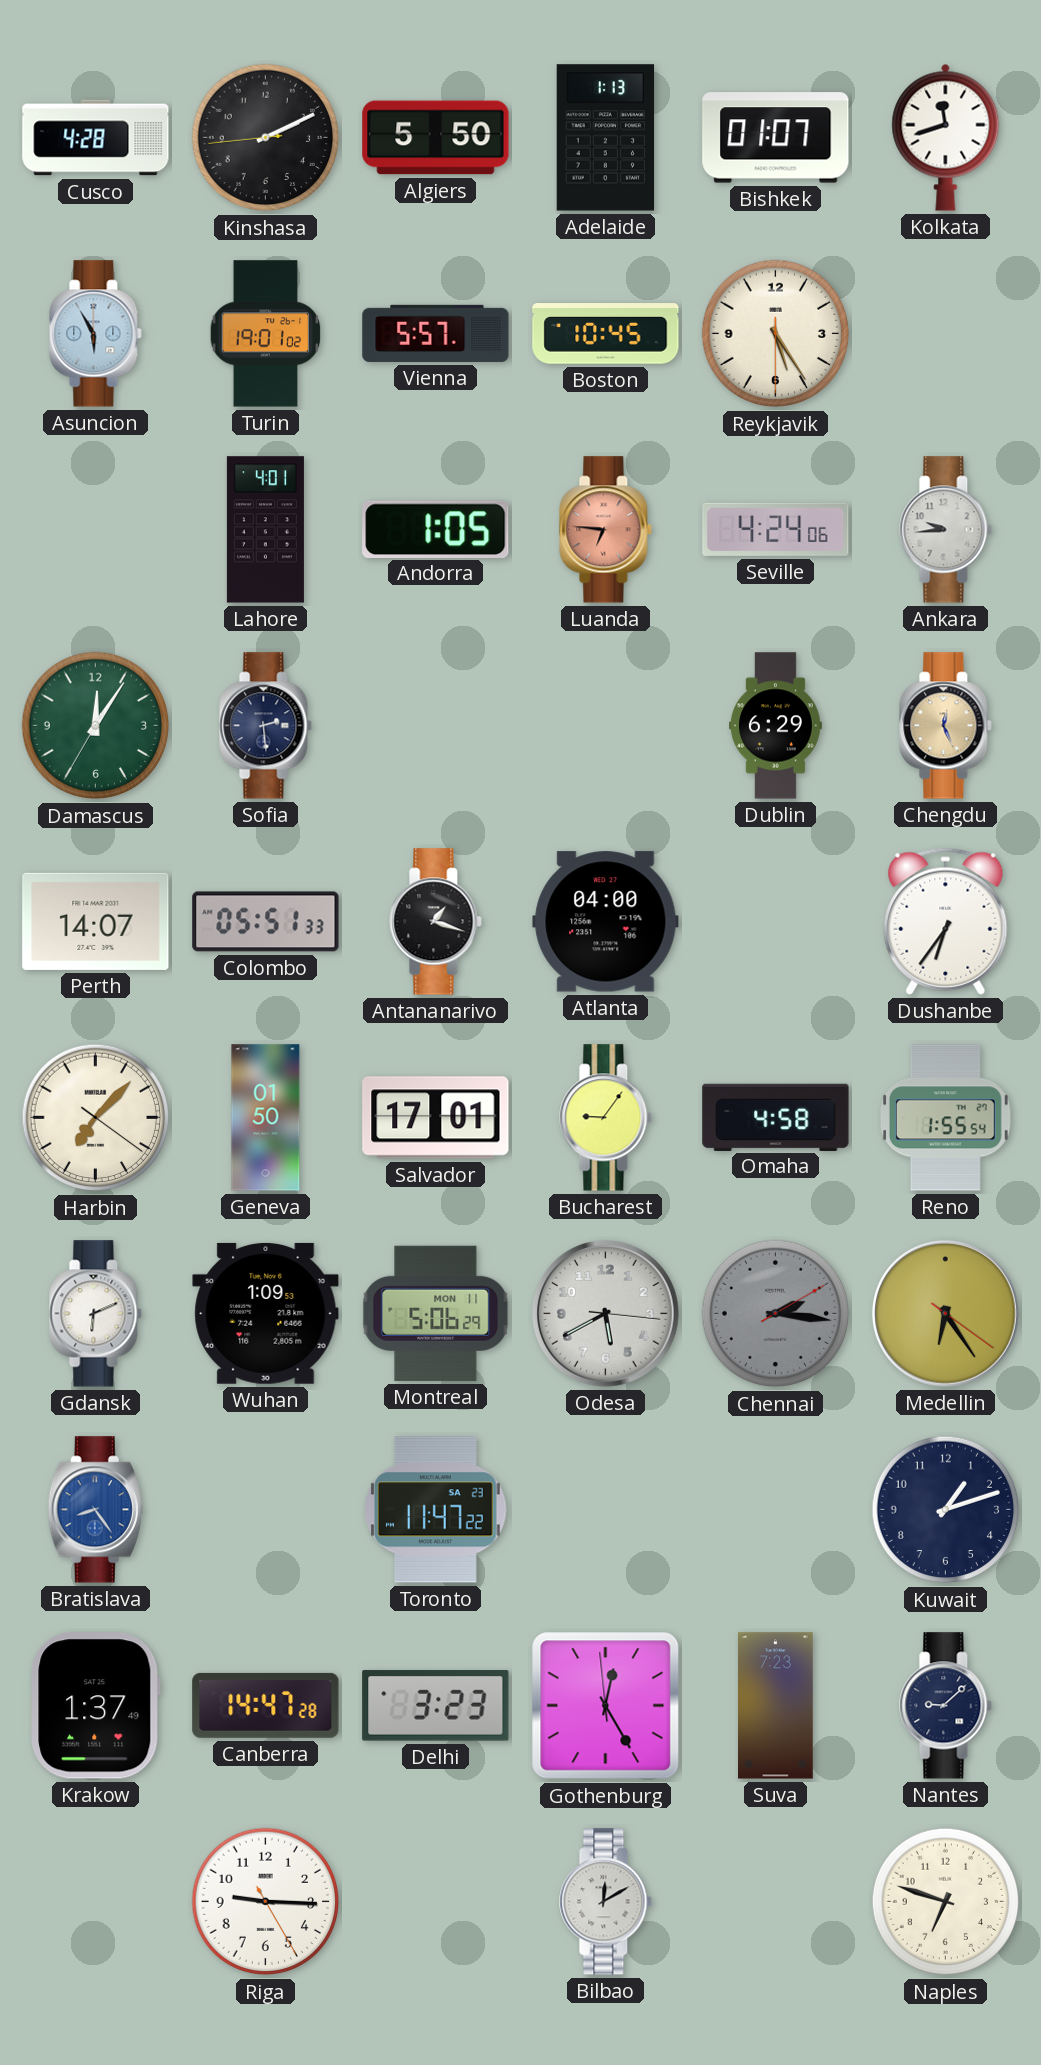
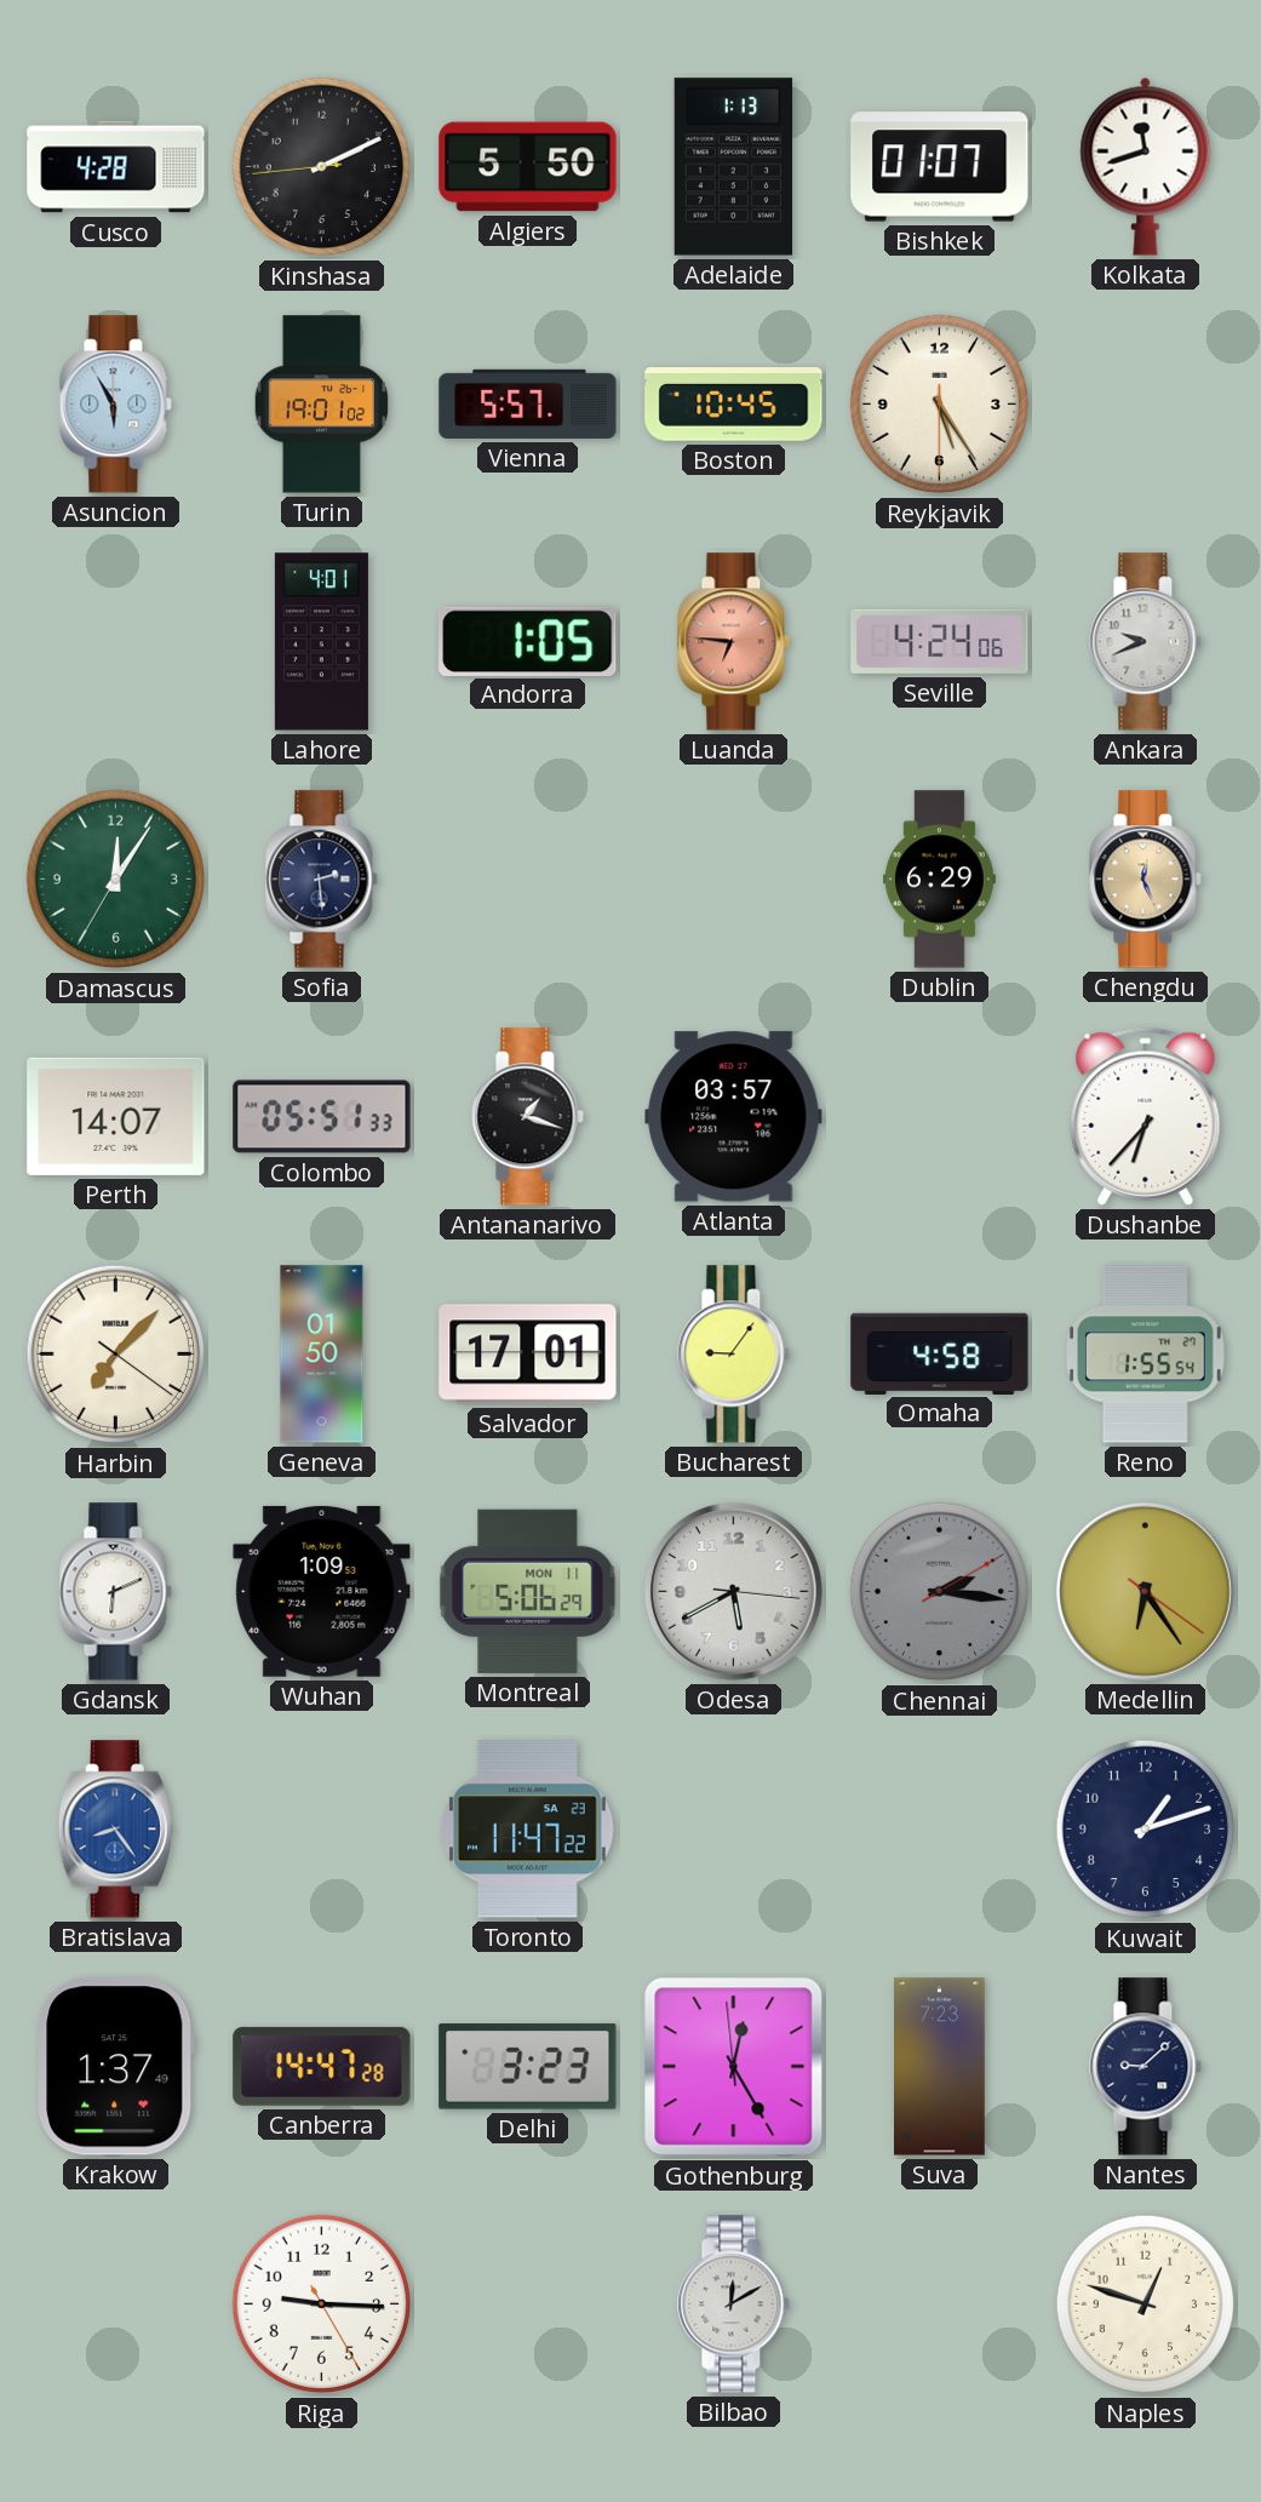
Ankara: 9:44 -> 9:41
Atlanta: 04:00 -> 03:57
Dushanbe: 6:36 -> 6:37
Naples: 6:48 -> 12:48
